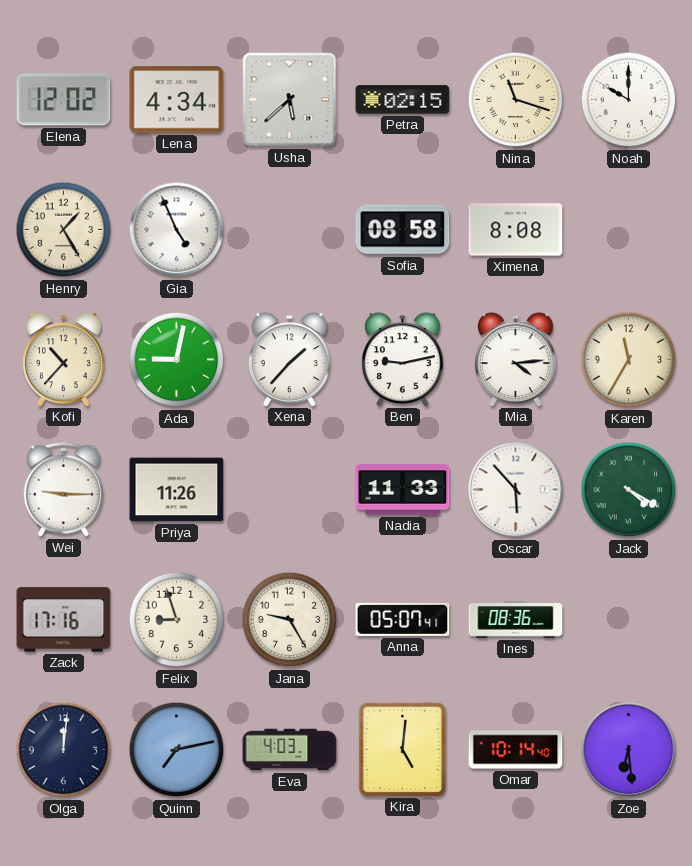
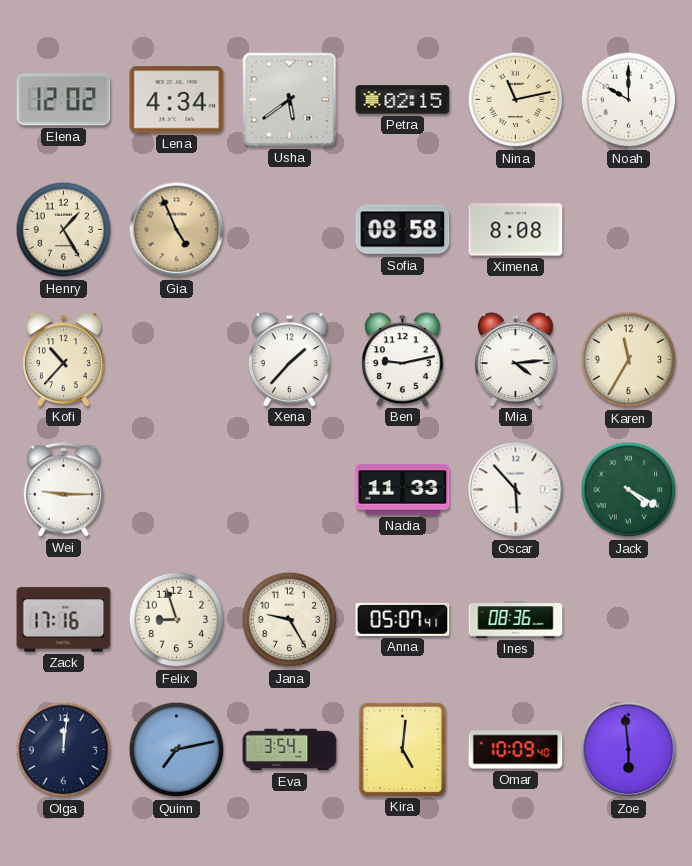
Usha: 5:38 -> 5:39
Nina: 11:18 -> 11:13
Gia dial: white -> champagne
Ada: 9:02 -> none
Priya: 11:26 -> none
Eva: 4:03 -> 3:54
Omar: 10:14 -> 10:09
Zoe: 6:29 -> 5:59
